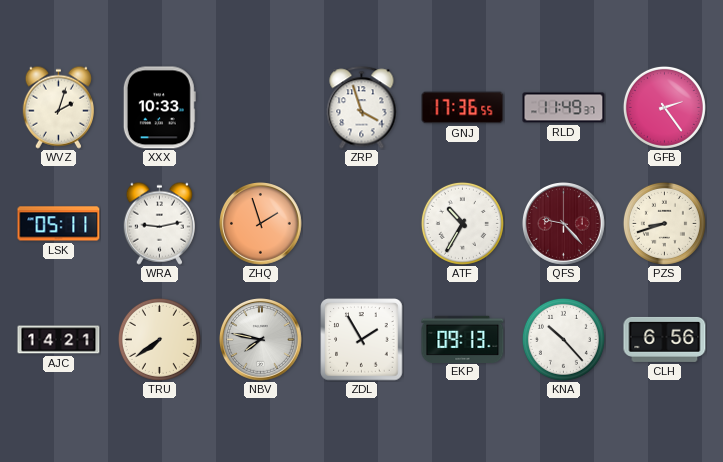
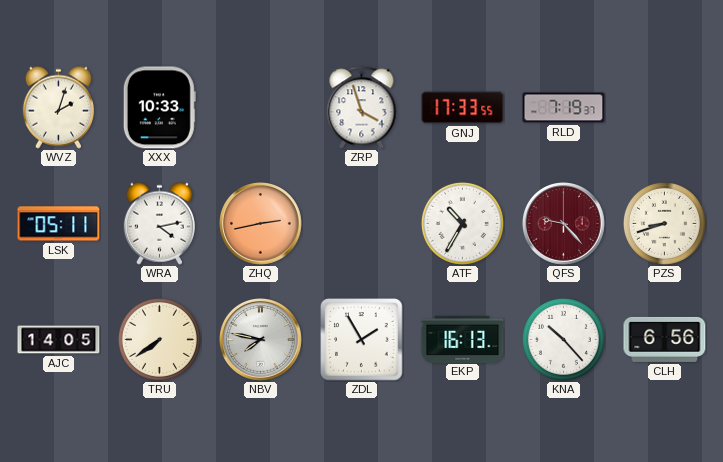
GNJ: 17:36 -> 17:33
RLD: 11:49 -> 7:19
GFB: 2:24 -> none
WRA: 9:13 -> 4:13
ZHQ: 1:57 -> 2:43
AJC: 14:21 -> 14:05
EKP: 09:13 -> 16:13
